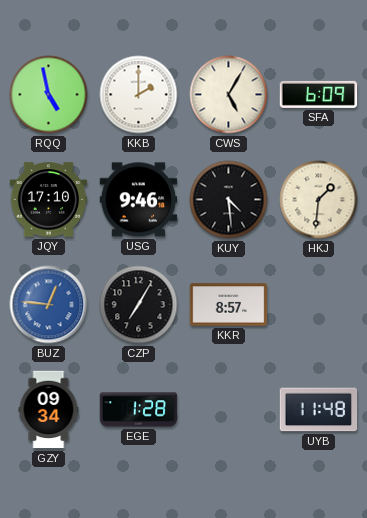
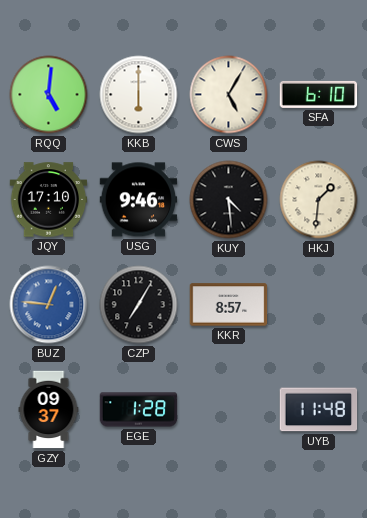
RQQ: 4:58 -> 5:01
KKB: 2:00 -> 6:00
SFA: 6:09 -> 6:10
GZY: 09:34 -> 09:37
